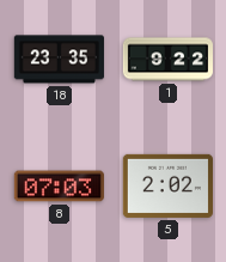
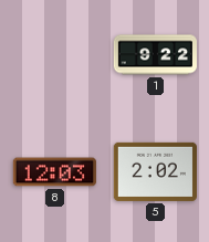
18: 23:35 -> none
8: 07:03 -> 12:03
